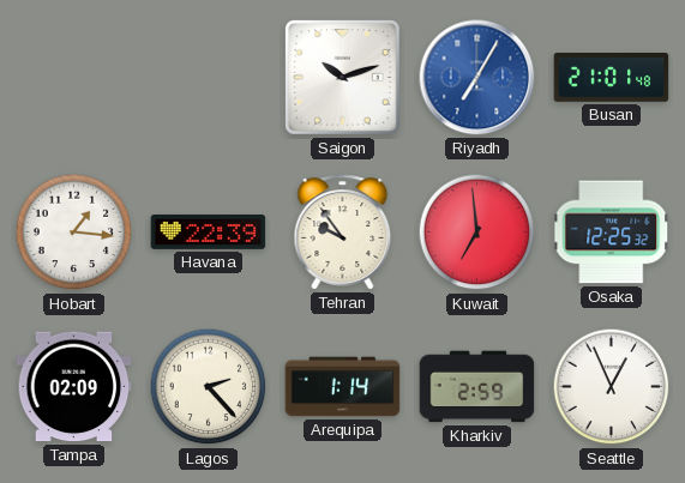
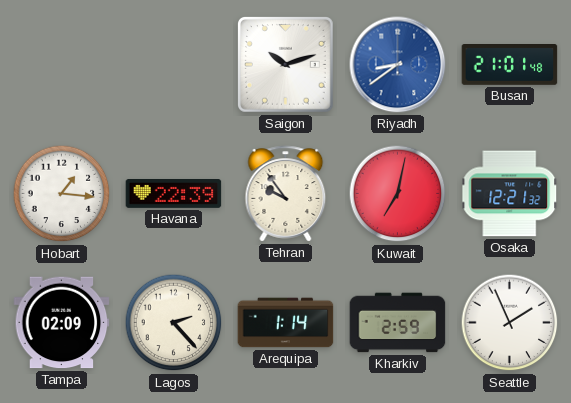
Riyadh: 7:05 -> 8:39
Kuwait: 6:59 -> 7:02
Osaka: 12:25 -> 12:21
Seattle: 12:56 -> 1:56
